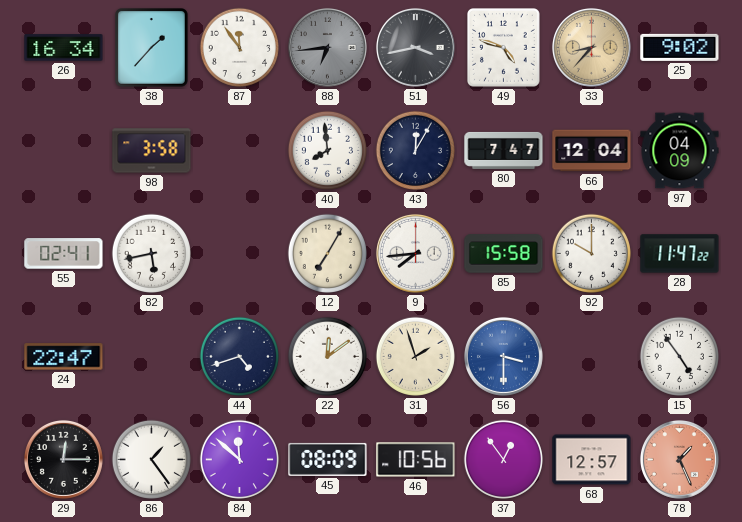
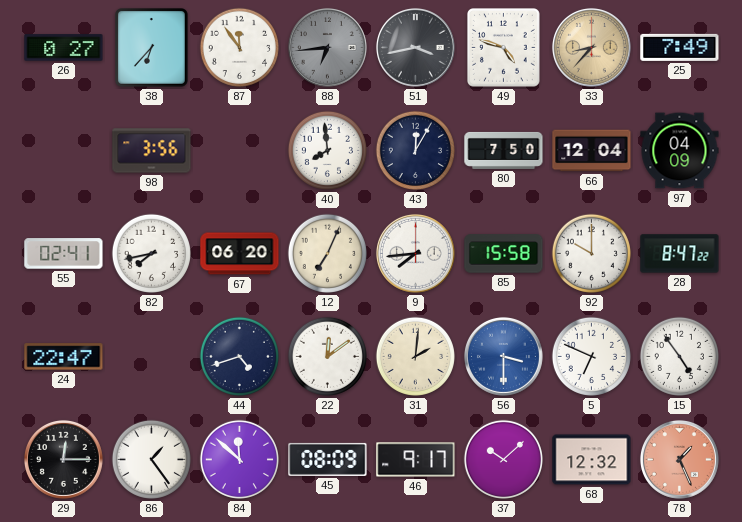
26: 16:34 -> 0:27
38: 1:37 -> 6:37
25: 9:02 -> 7:49
98: 3:58 -> 3:56
80: 7:47 -> 7:50
82: 5:43 -> 7:43
67: none -> 06:20
12: 7:05 -> 7:04
28: 11:47 -> 8:47
31: 1:57 -> 2:01
5: none -> 6:49
46: 10:56 -> 9:17
37: 12:54 -> 10:08
68: 12:57 -> 12:32
